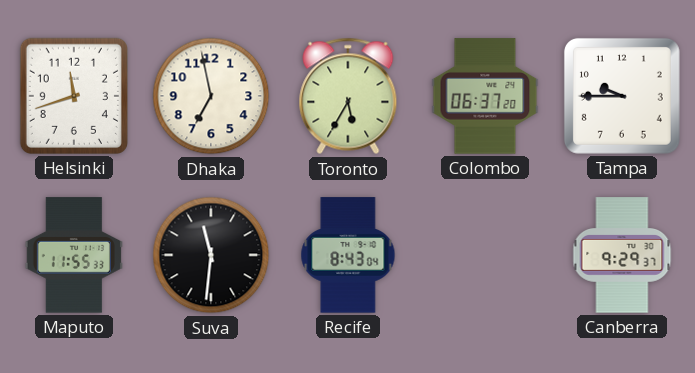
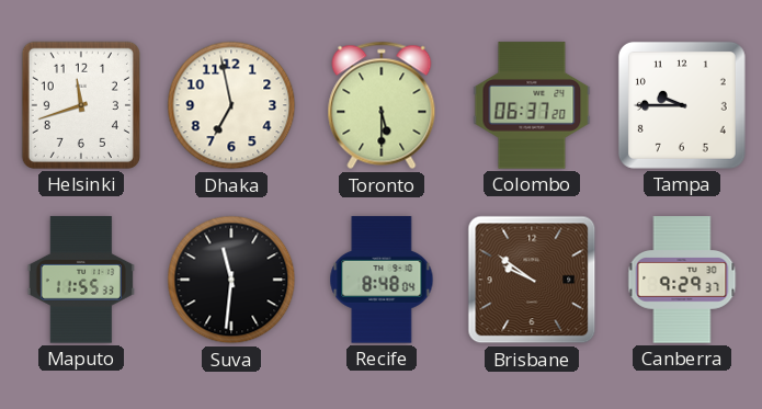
Toronto: 5:35 -> 5:30
Recife: 8:43 -> 8:48
Brisbane: none -> 9:51
